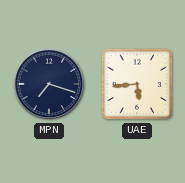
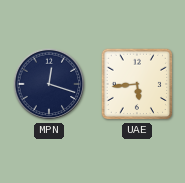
MPN: 7:18 -> 12:18
